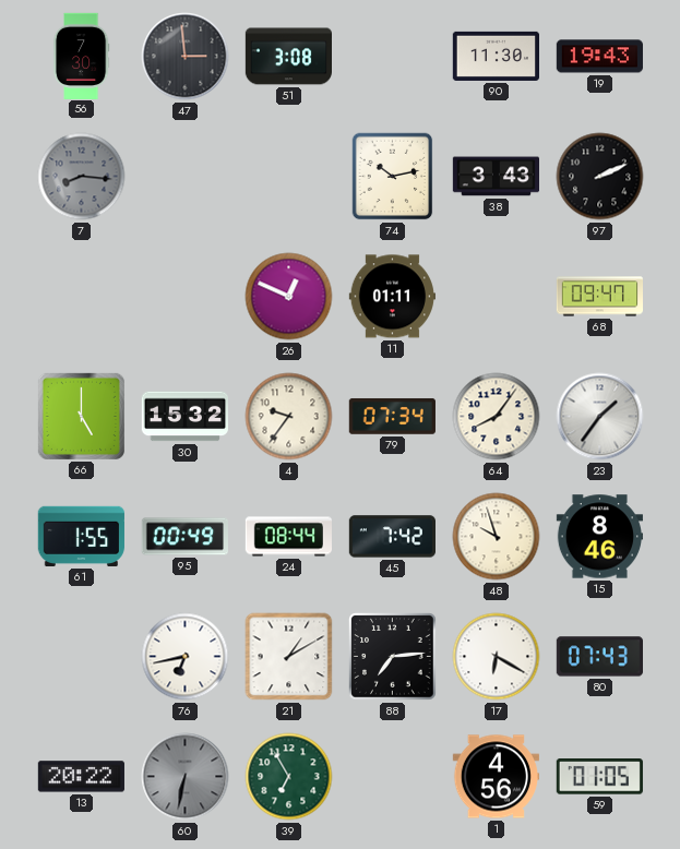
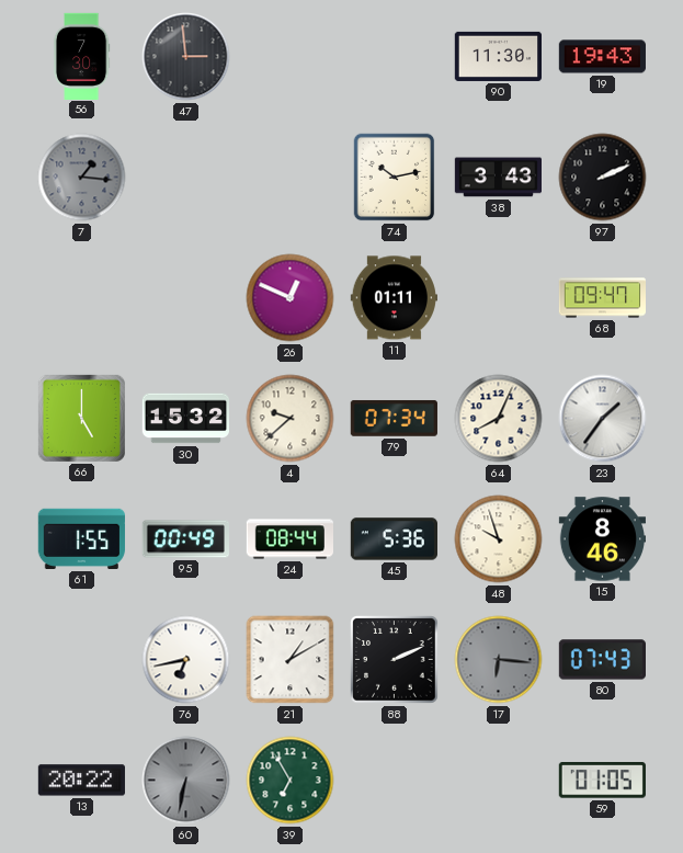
51: 3:08 -> none
7: 8:16 -> 1:16
4: 9:36 -> 9:38
64: 8:06 -> 8:04
45: 7:42 -> 5:36
88: 7:14 -> 2:11
17: 6:20 -> 6:16
17 dial: white -> grey
1: 4:56 -> none
